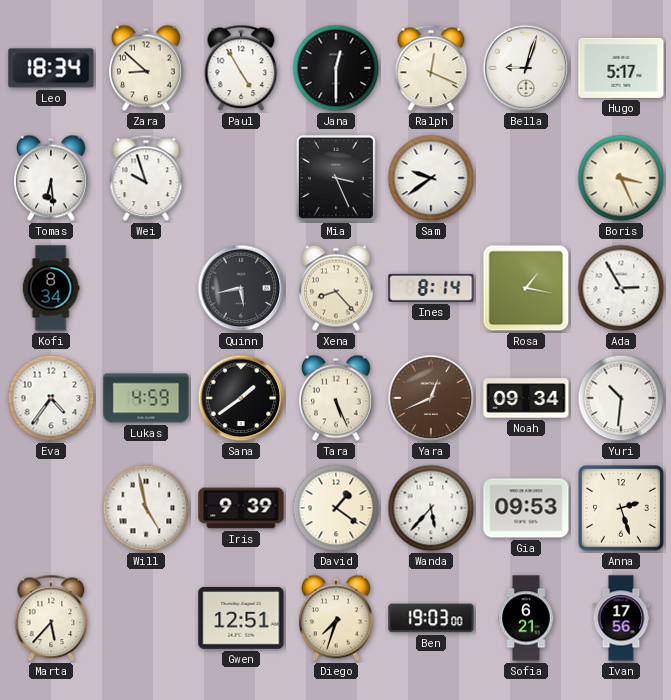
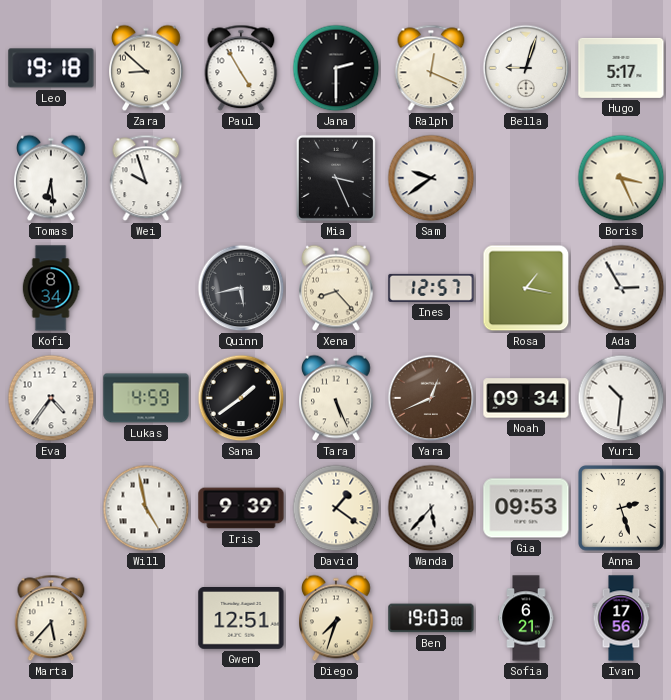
Leo: 18:34 -> 19:18
Jana: 12:30 -> 2:30
Ines: 8:14 -> 12:57
